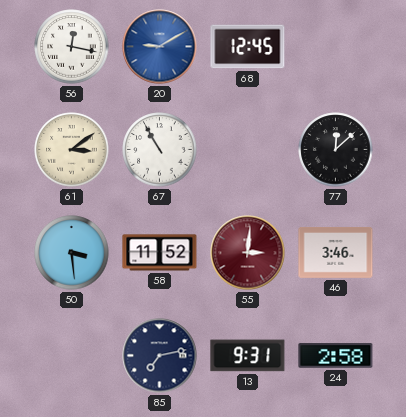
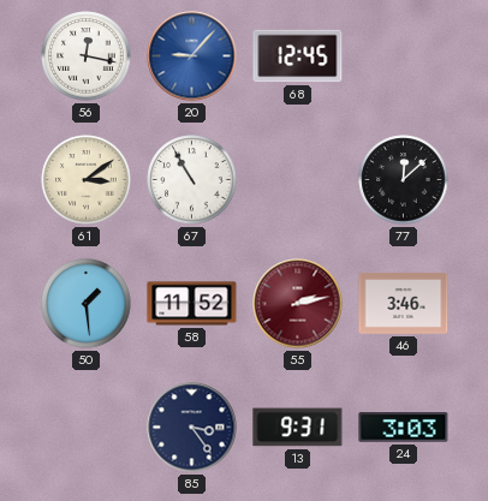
20: 9:10 -> 9:07
50: 3:29 -> 1:29
55: 3:01 -> 2:13
85: 7:13 -> 3:24
24: 2:58 -> 3:03
